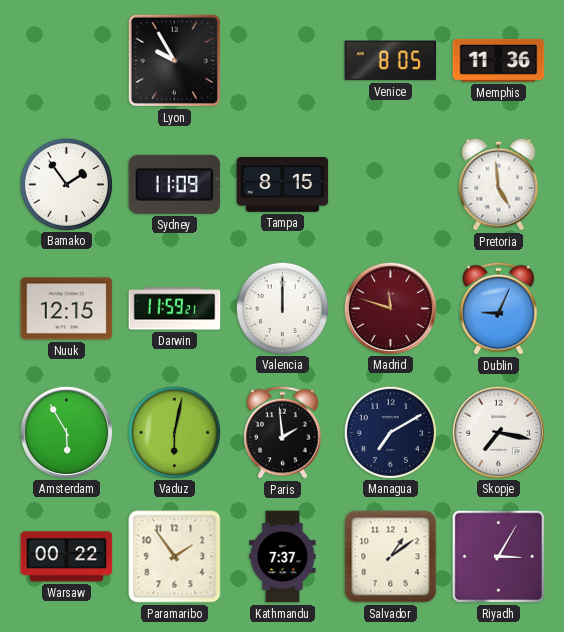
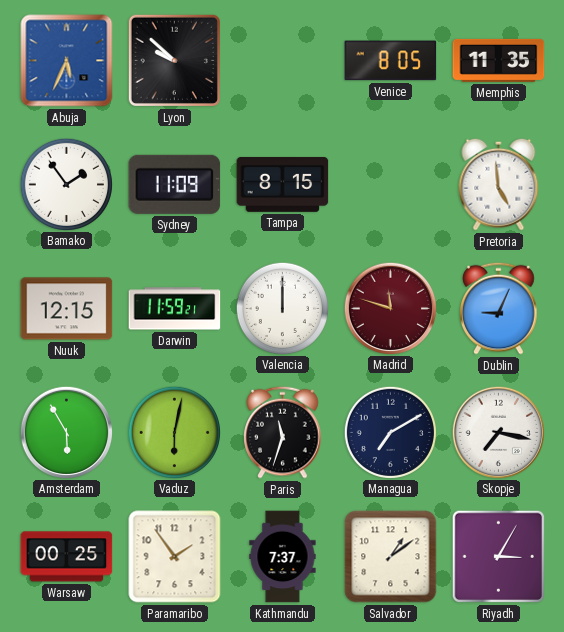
Abuja: none -> 5:34
Lyon: 9:55 -> 9:52
Memphis: 11:36 -> 11:35
Paris: 1:59 -> 11:33
Warsaw: 00:22 -> 00:25
